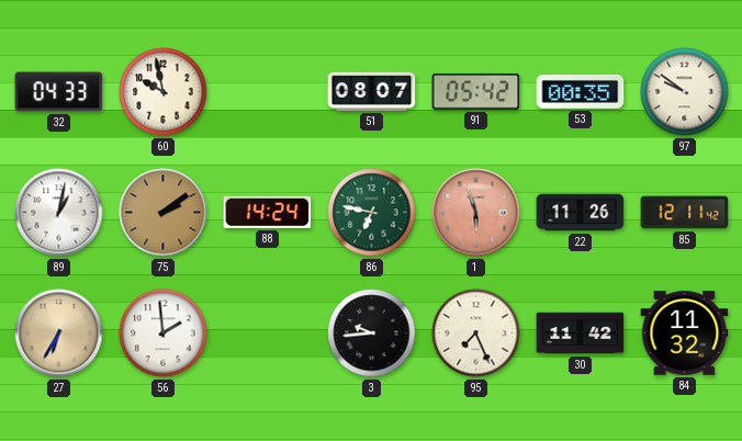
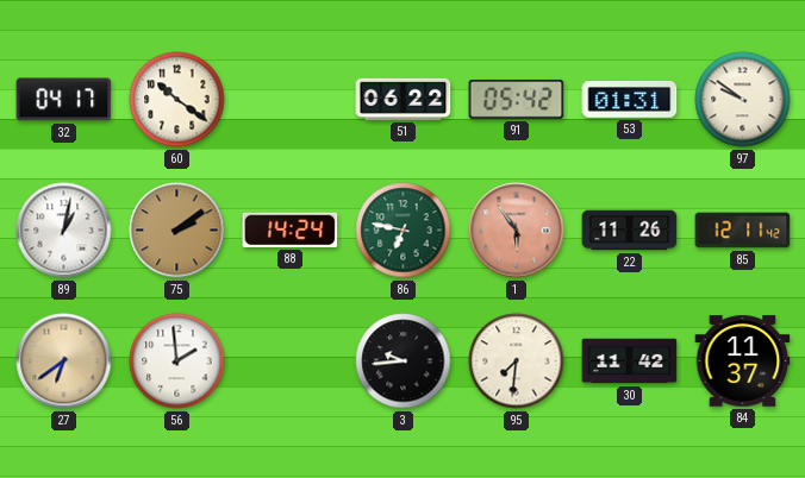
32: 04:33 -> 04:17
60: 9:58 -> 10:21
51: 08:07 -> 06:22
53: 00:35 -> 01:31
1: 5:57 -> 5:54
27: 6:35 -> 6:39
95: 7:26 -> 7:31
84: 11:32 -> 11:37
